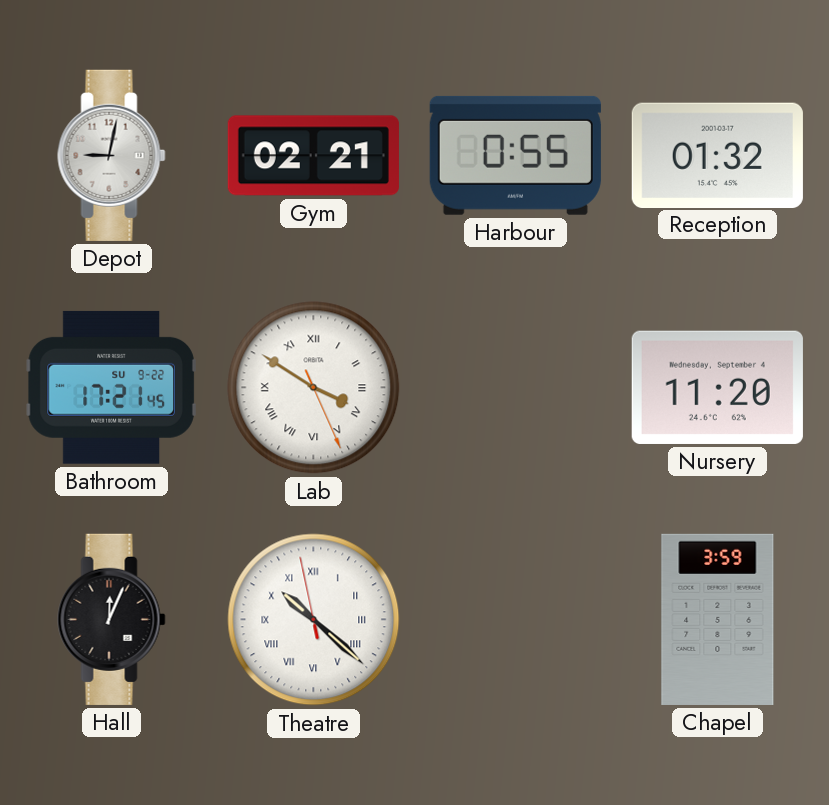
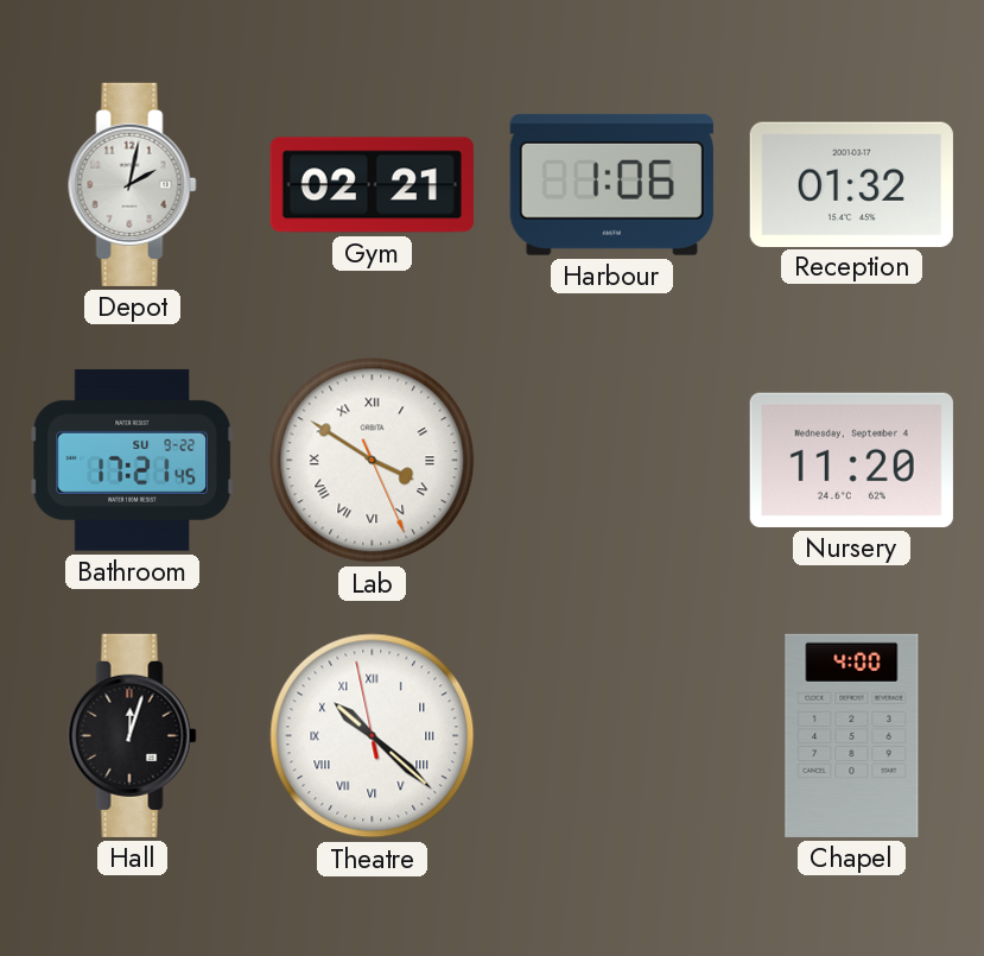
Depot: 9:02 -> 2:02
Harbour: 0:55 -> 1:06
Hall: 12:04 -> 12:03
Chapel: 3:59 -> 4:00
